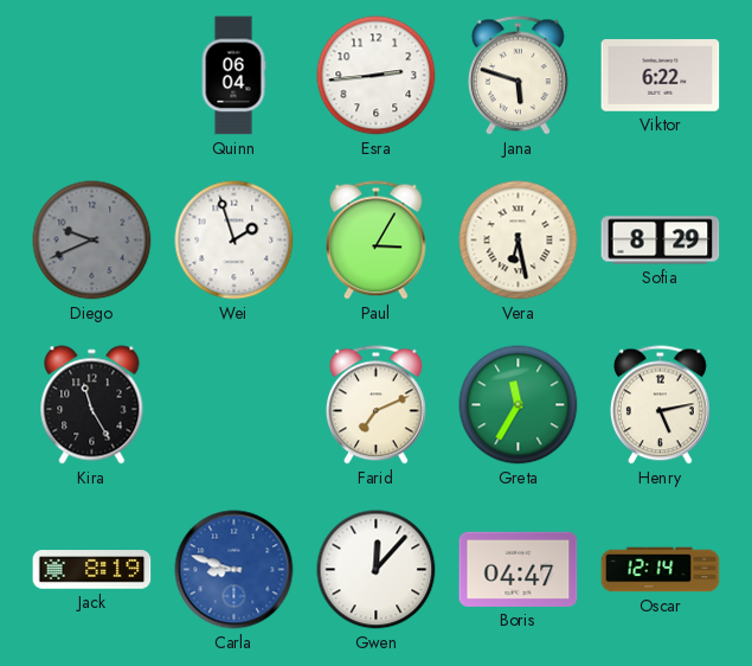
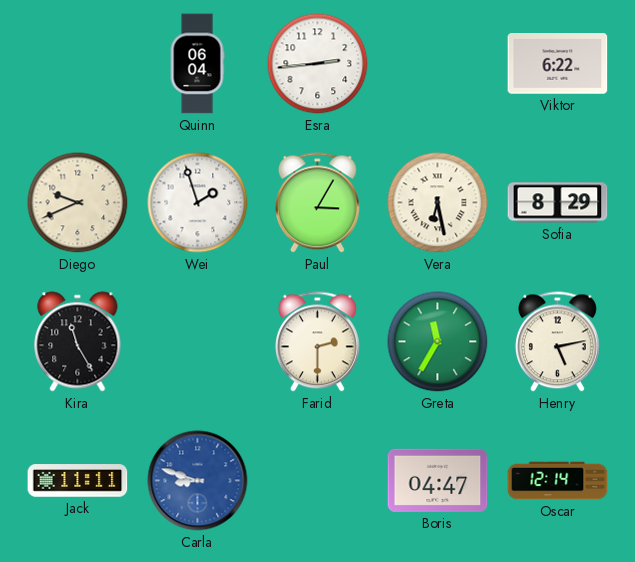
Jana: 5:48 -> none
Diego dial: grey -> cream
Farid: 7:11 -> 2:30
Jack: 8:19 -> 11:11
Gwen: 12:07 -> none
